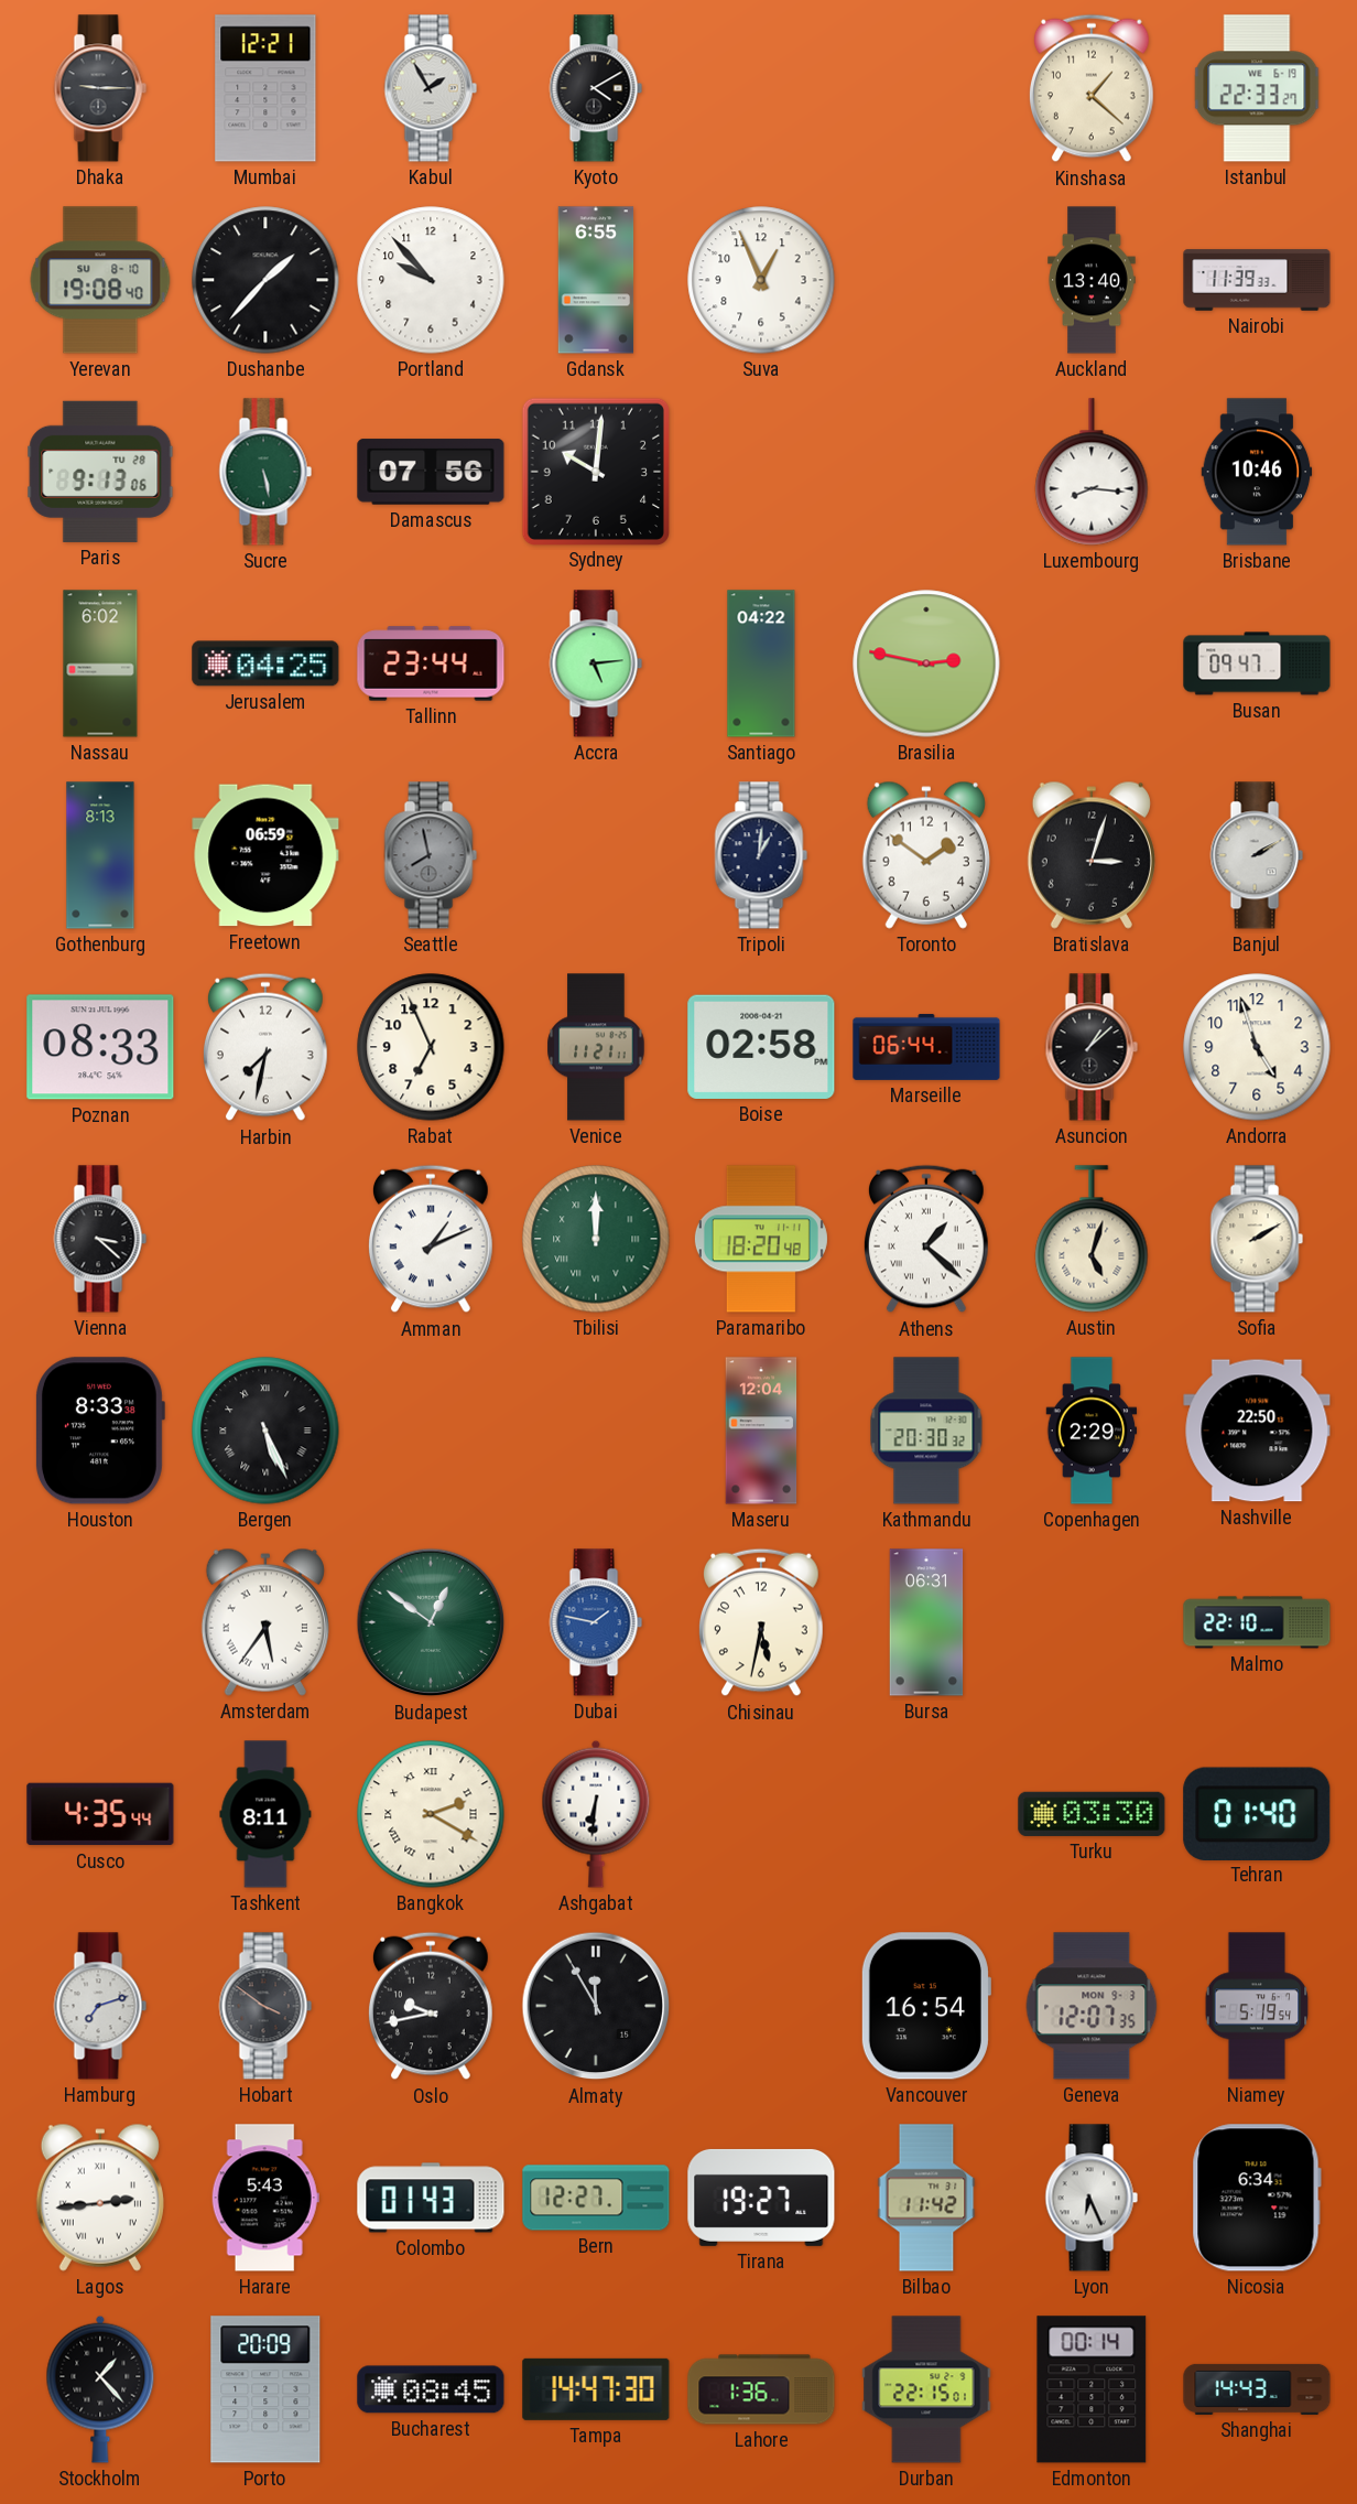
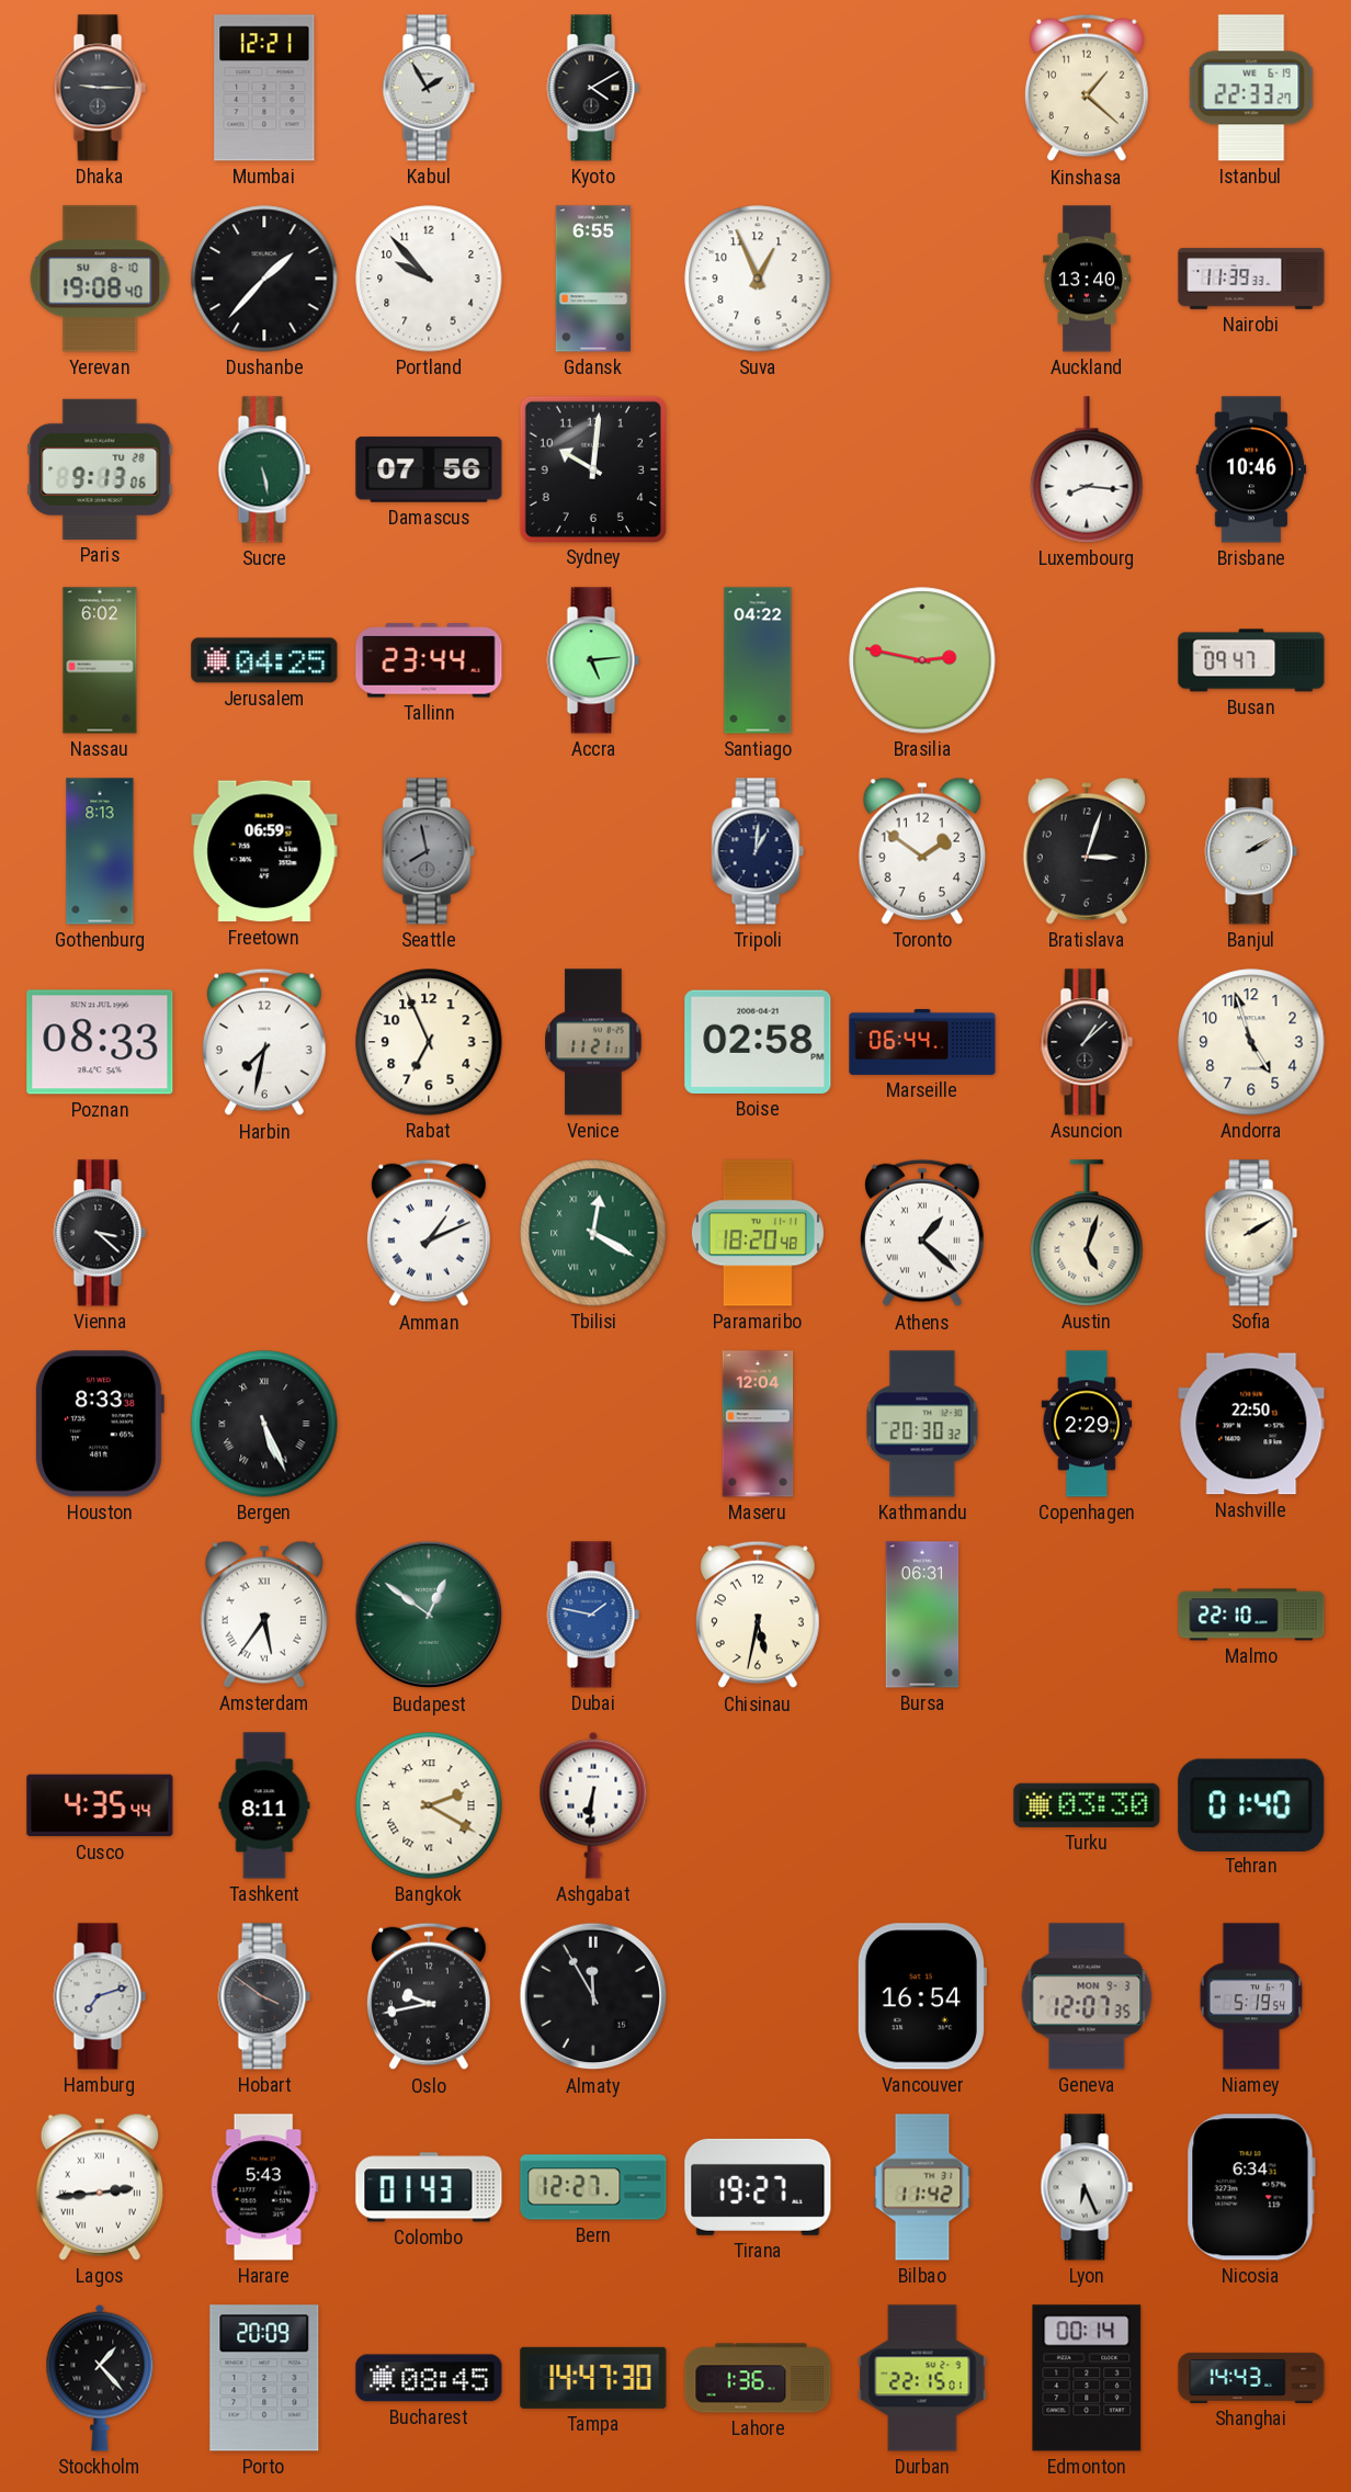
Tbilisi: 12:00 -> 12:20
